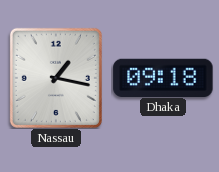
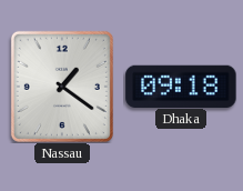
Nassau: 1:17 -> 1:21
